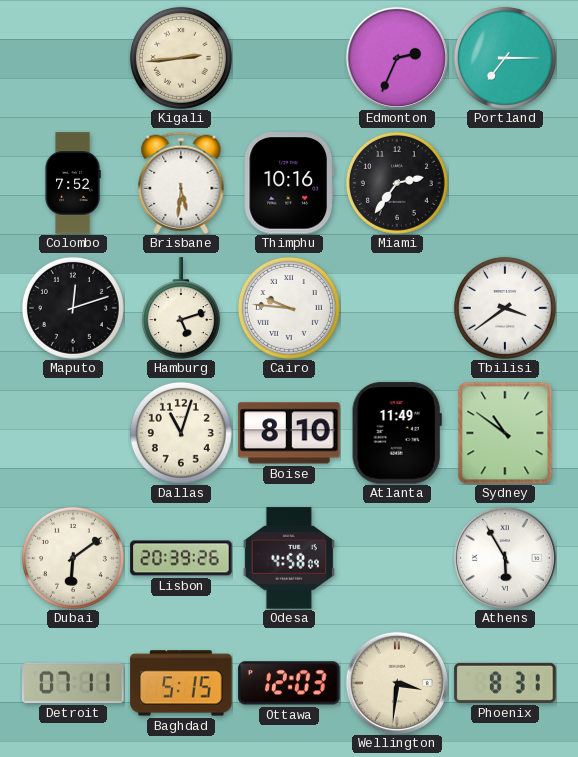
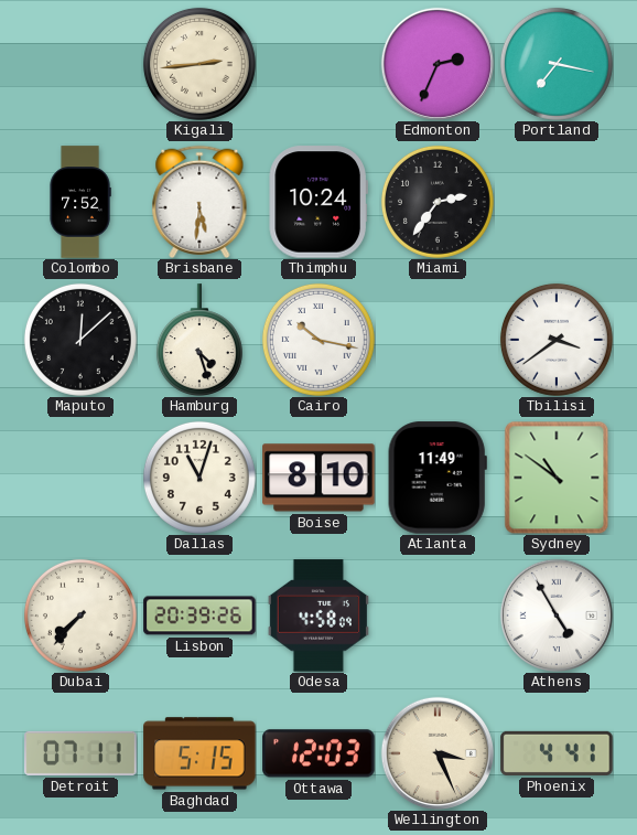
Portland: 7:15 -> 7:17
Thimphu: 10:16 -> 10:24
Maputo: 12:12 -> 12:08
Hamburg: 5:12 -> 4:27
Cairo: 9:46 -> 10:17
Dubai: 6:09 -> 7:37
Athens: 5:55 -> 4:55
Wellington: 3:31 -> 3:26
Phoenix: 8:31 -> 4:41
